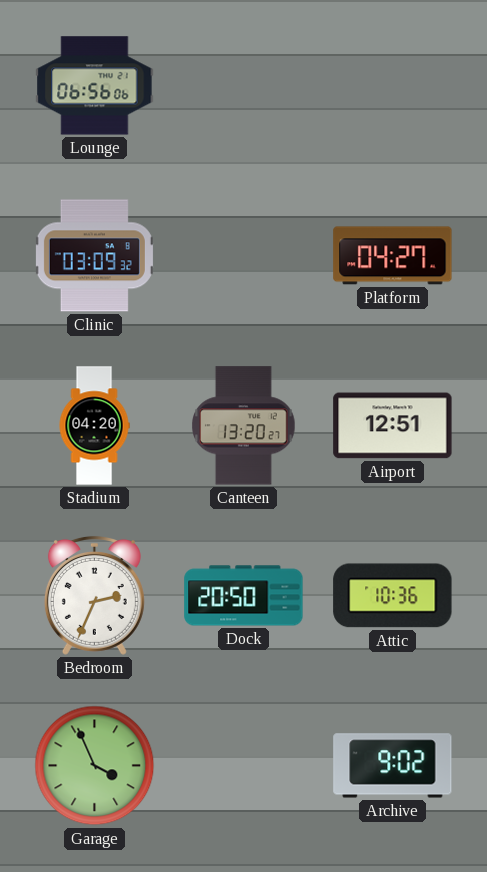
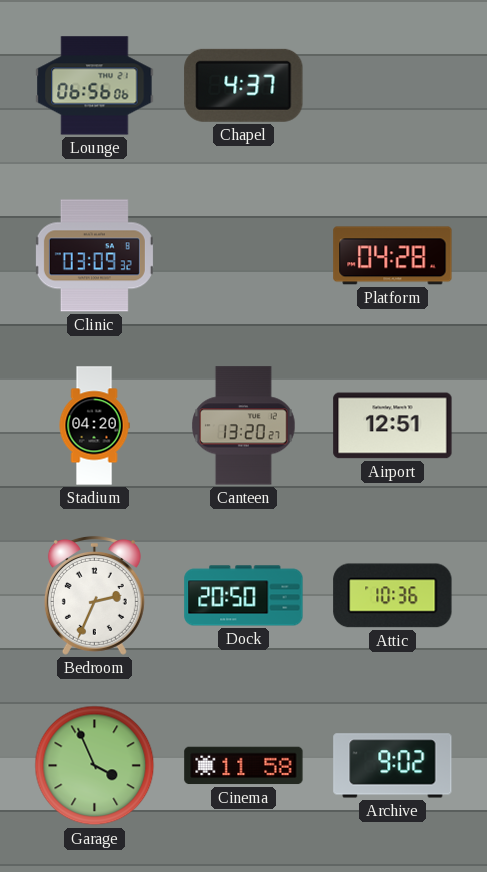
Chapel: none -> 4:37
Platform: 04:27 -> 04:28
Cinema: none -> 11:58
